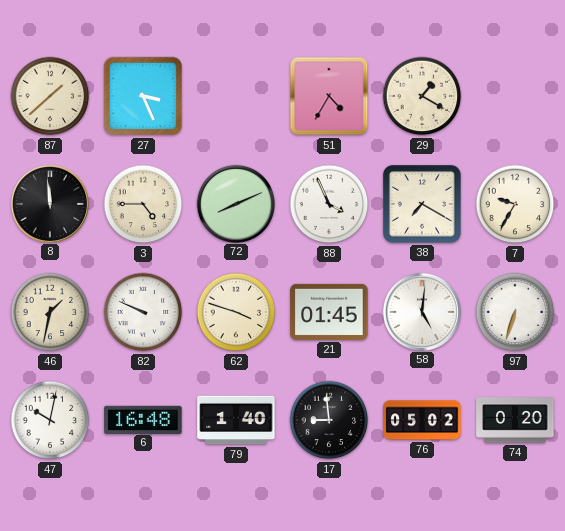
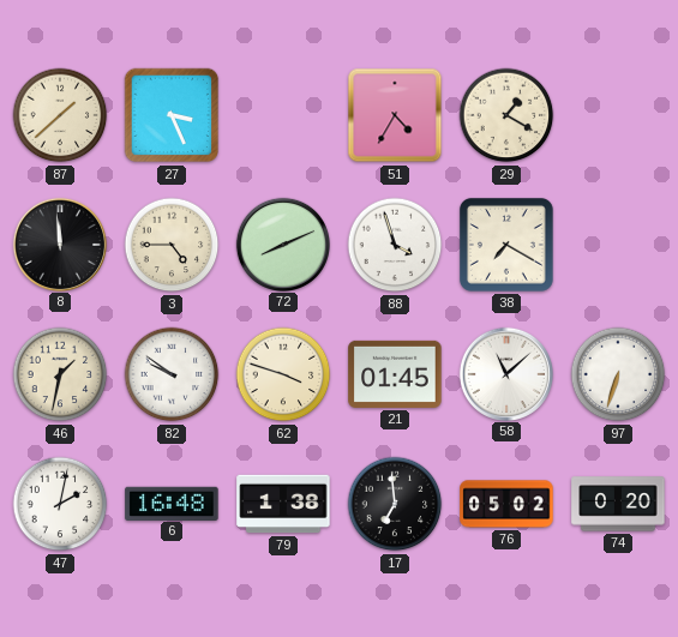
88: 3:56 -> 3:57
7: 9:35 -> none
82: 9:49 -> 9:51
58: 5:01 -> 11:08
47: 10:02 -> 2:02
79: 1:40 -> 1:38
17: 8:59 -> 6:59
